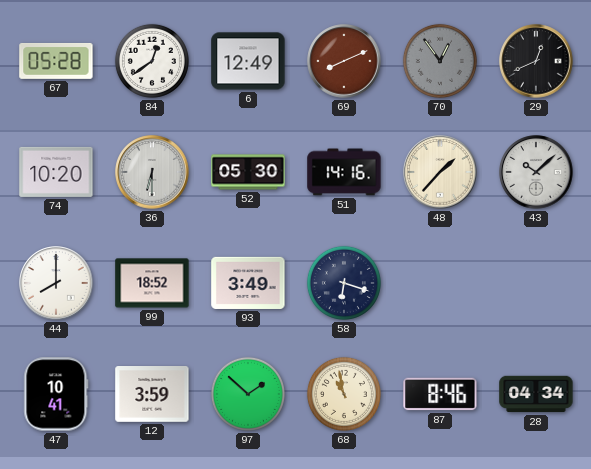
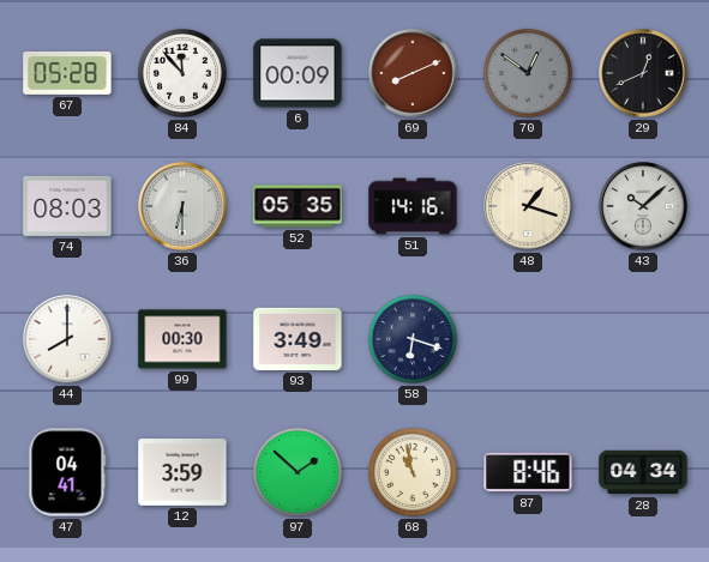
84: 12:39 -> 11:53
6: 12:49 -> 00:09
70: 12:54 -> 12:51
74: 10:20 -> 08:03
52: 05:30 -> 05:35
48: 1:37 -> 1:18
99: 18:52 -> 00:30
47: 10:41 -> 04:41
